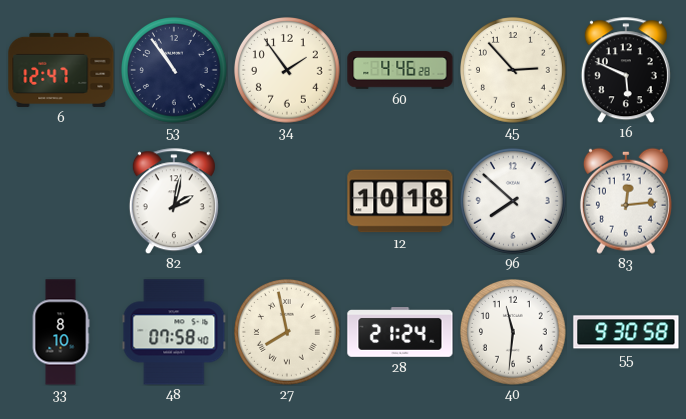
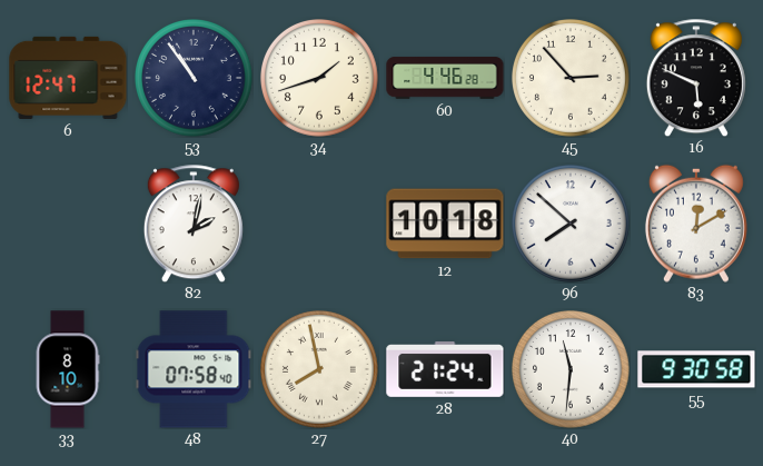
34: 1:54 -> 1:42
83: 12:14 -> 12:10
